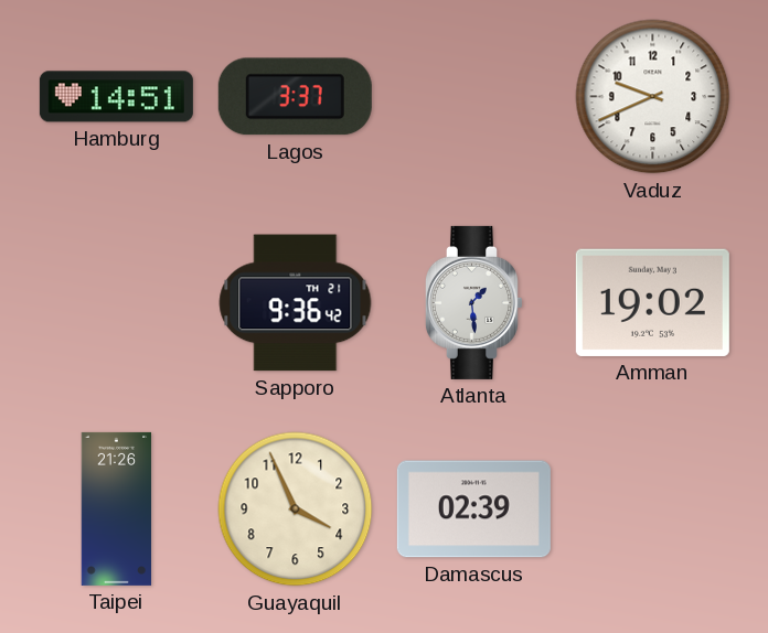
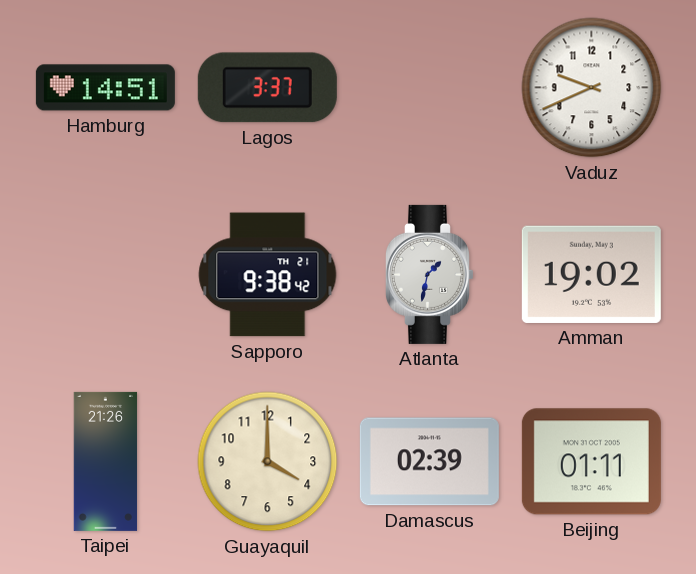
Sapporo: 9:36 -> 9:38
Atlanta: 1:29 -> 1:32
Guayaquil: 3:56 -> 4:00
Beijing: none -> 01:11
